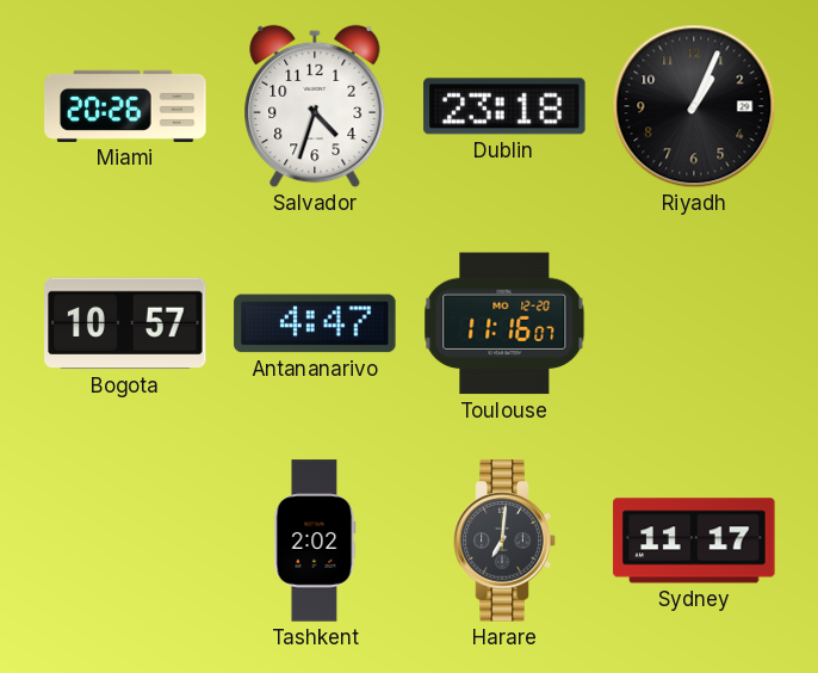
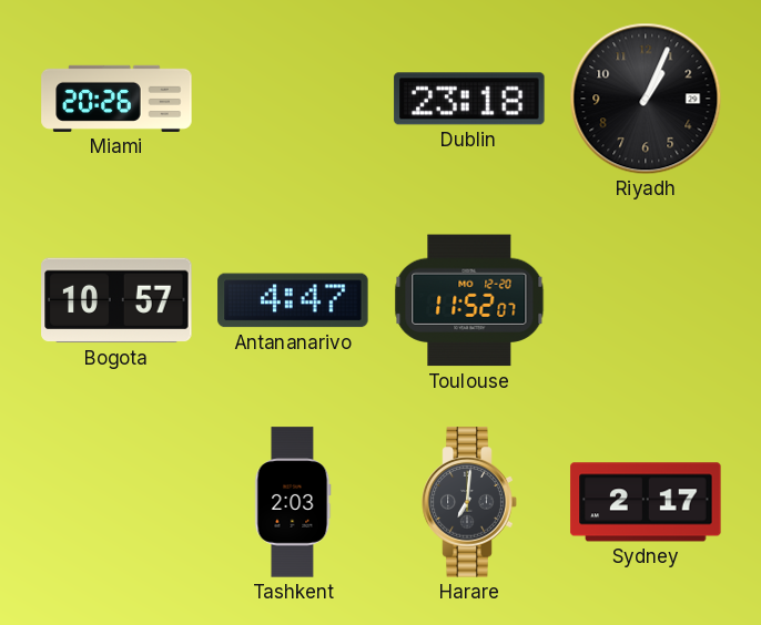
Salvador: 4:33 -> none
Toulouse: 11:16 -> 11:52
Tashkent: 2:02 -> 2:03
Sydney: 11:17 -> 2:17
